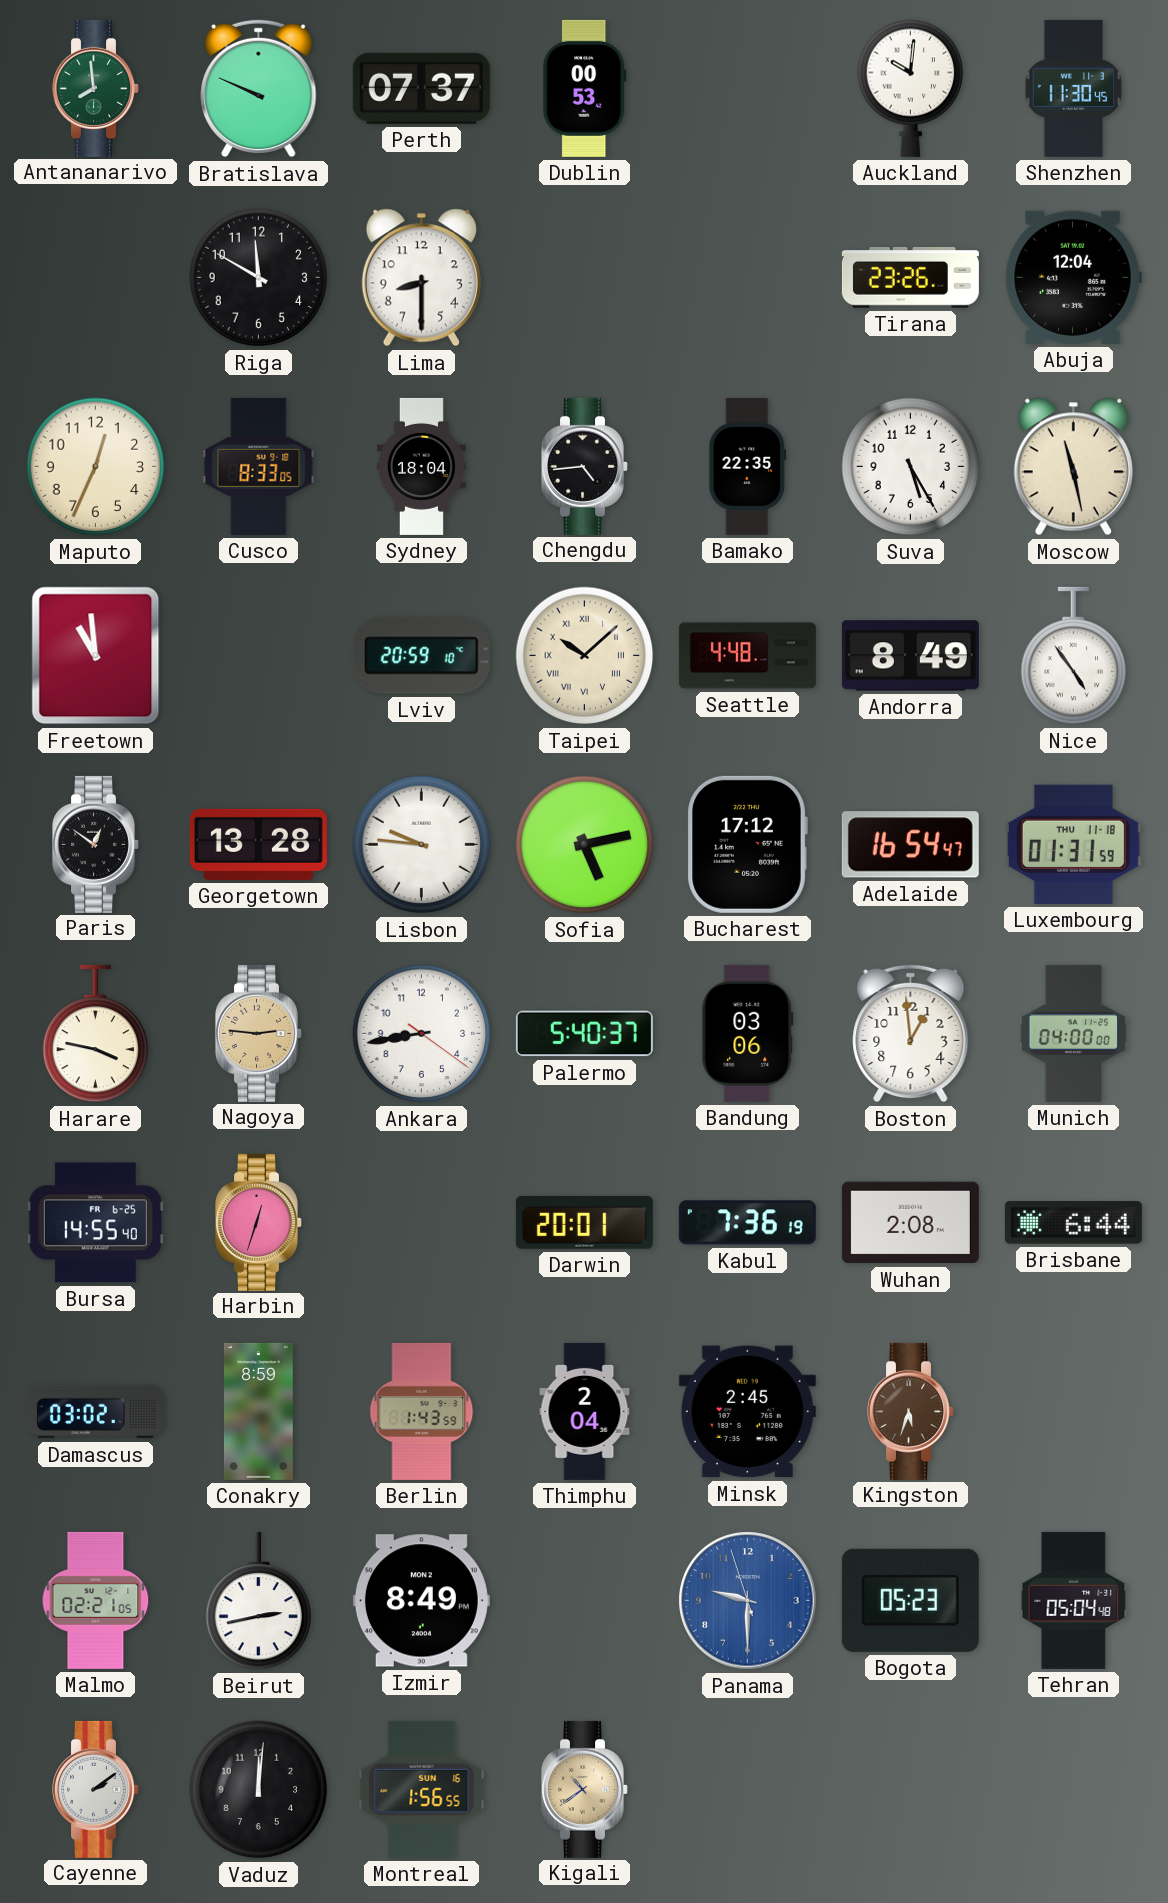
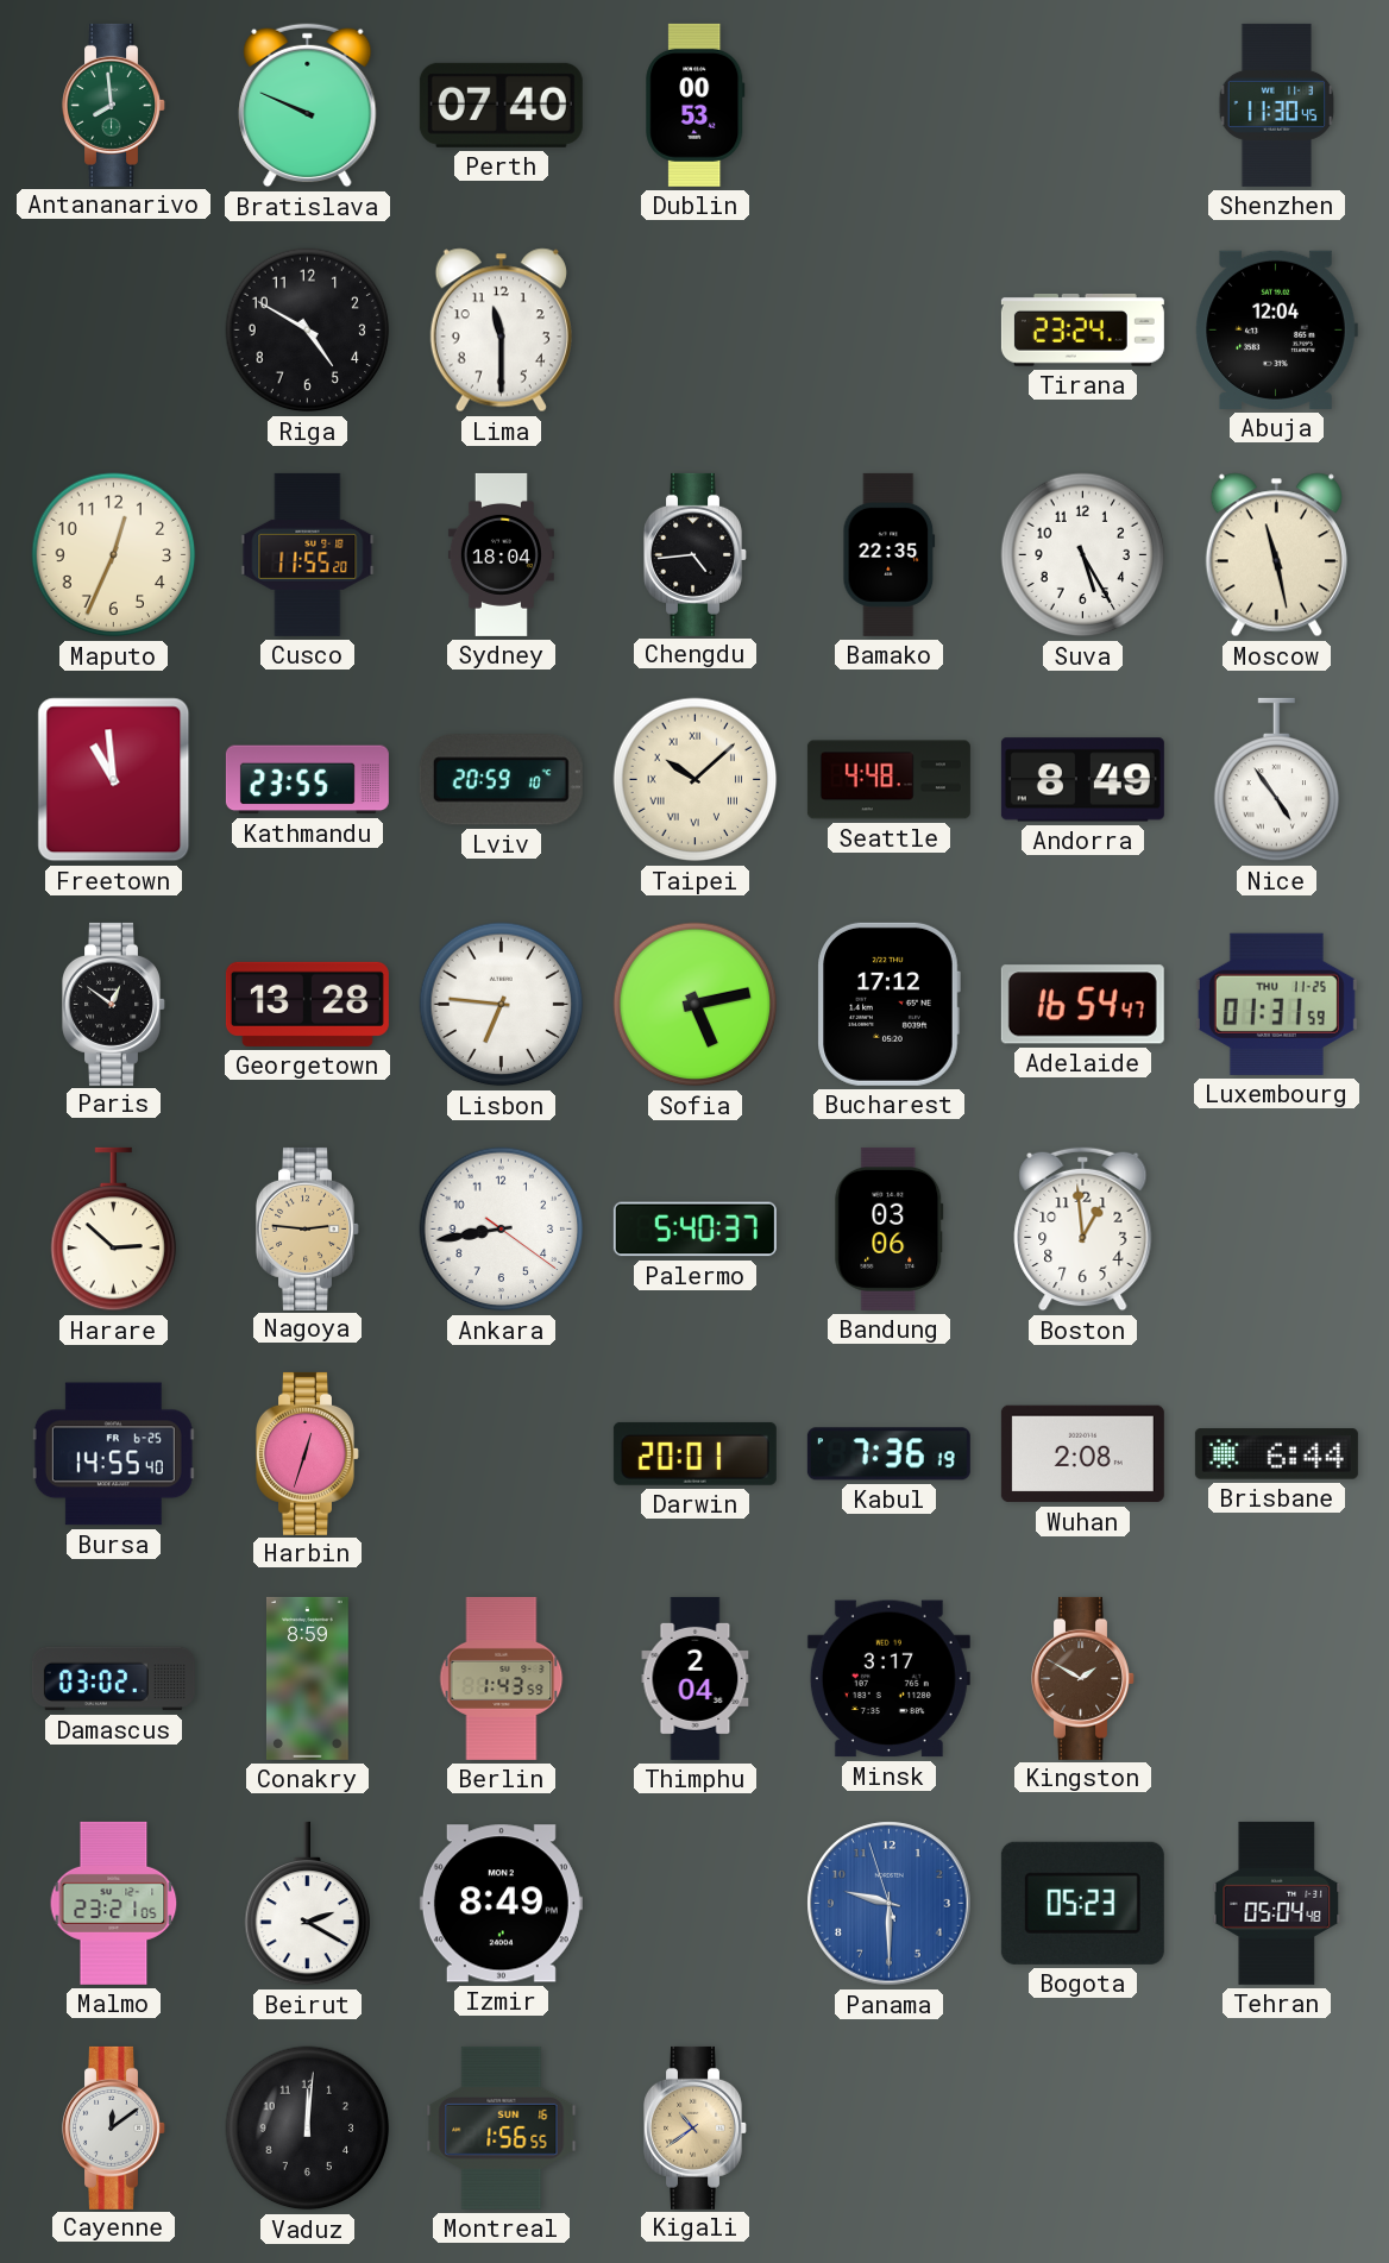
Perth: 07:37 -> 07:40
Auckland: 10:01 -> none
Riga: 11:50 -> 4:50
Lima: 8:30 -> 11:30
Tirana: 23:26 -> 23:24
Cusco: 8:33 -> 11:55
Kathmandu: none -> 23:55
Lisbon: 9:46 -> 6:46
Luxembourg date: THU 11-18 -> THU 11-25
Harare: 3:47 -> 2:52
Munich: 04:00 -> none
Minsk: 2:45 -> 3:17
Kingston: 5:33 -> 1:50
Malmo: 02:21 -> 23:21
Beirut: 2:43 -> 2:20
Cayenne: 2:09 -> 12:09
